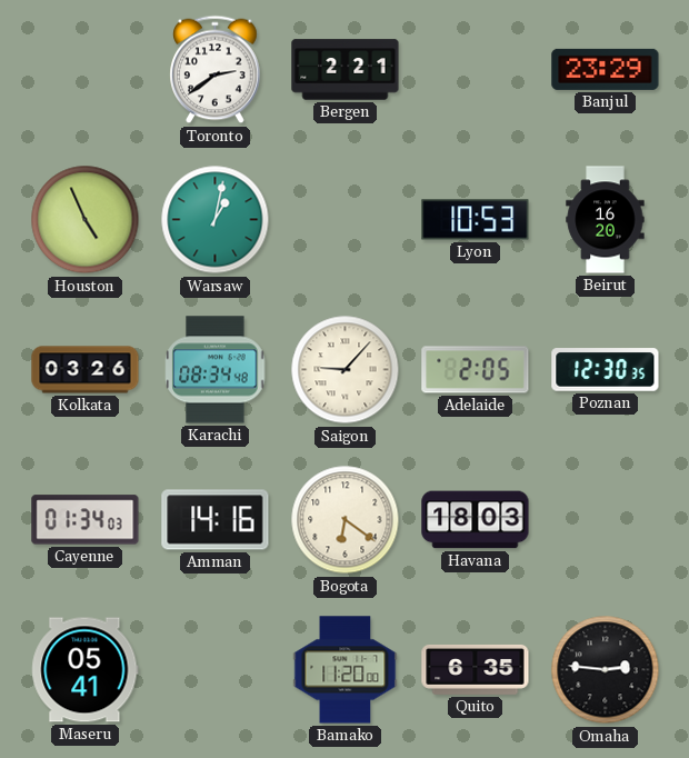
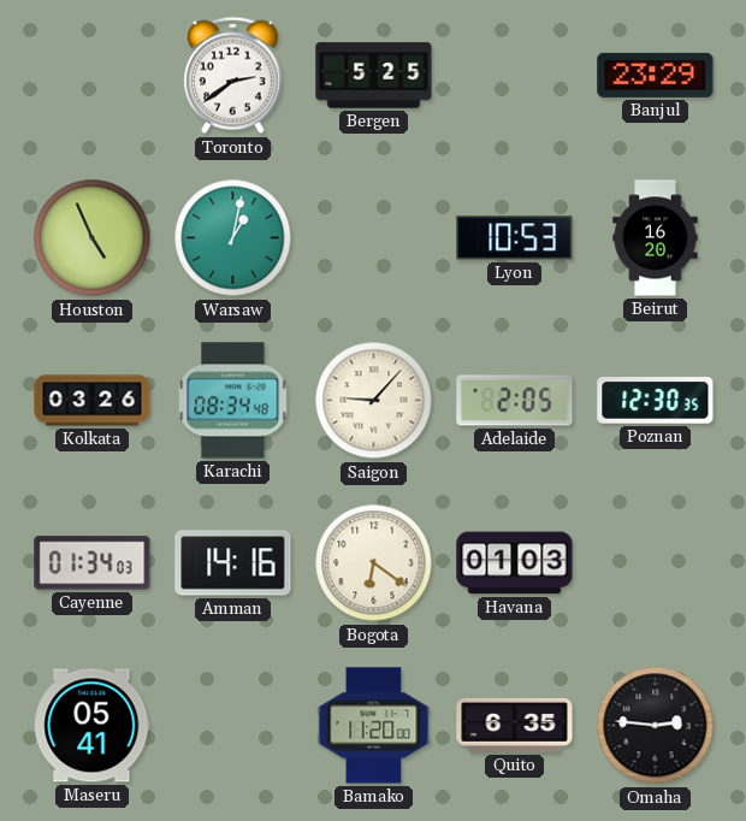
Bergen: 2:21 -> 5:25
Havana: 18:03 -> 01:03
